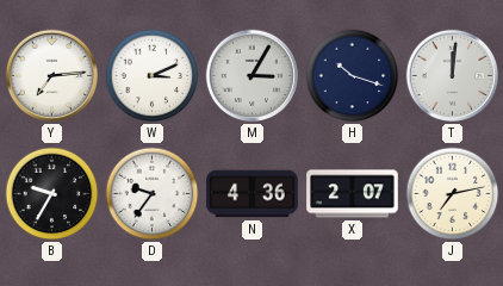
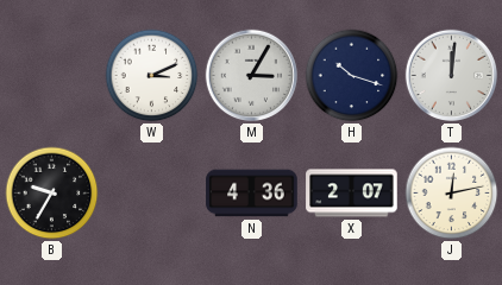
Y: 7:14 -> none
D: 9:36 -> none
J: 7:13 -> 12:13
